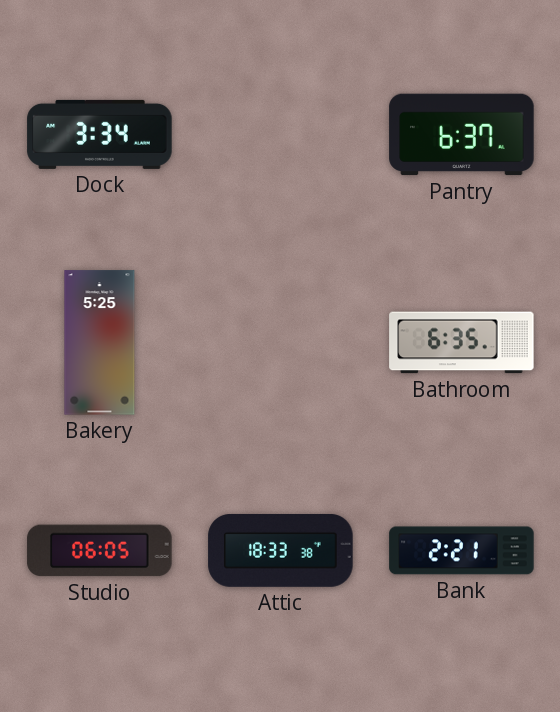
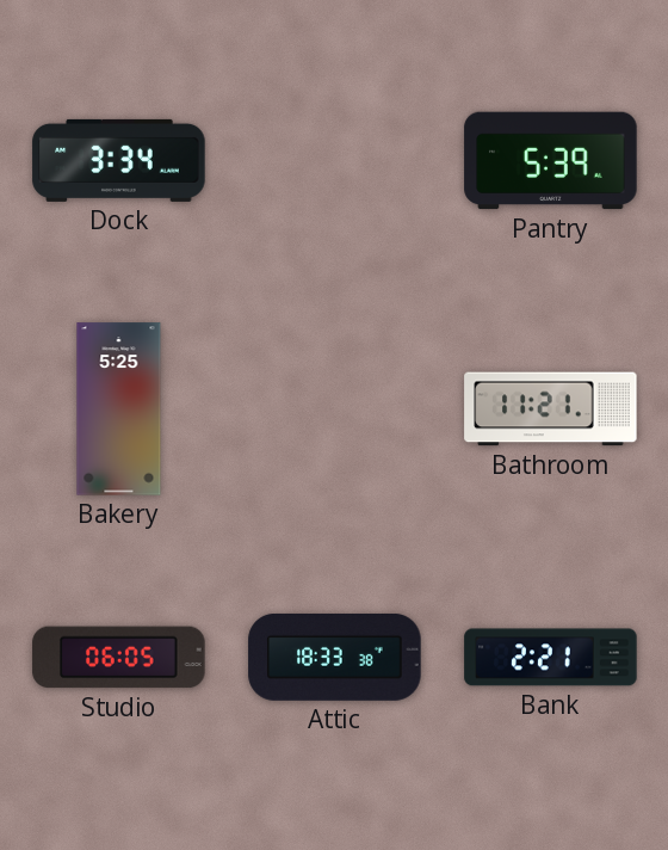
Pantry: 6:37 -> 5:39
Bathroom: 6:35 -> 11:21
